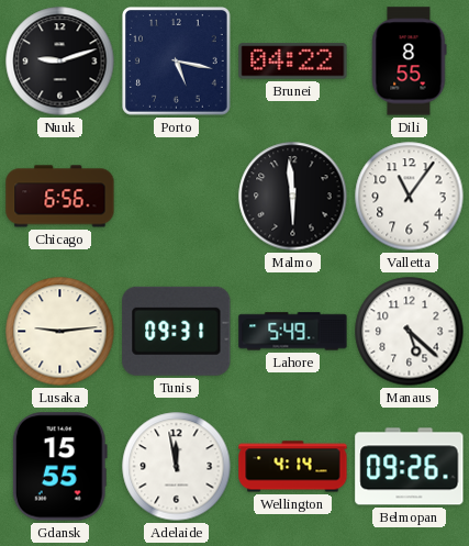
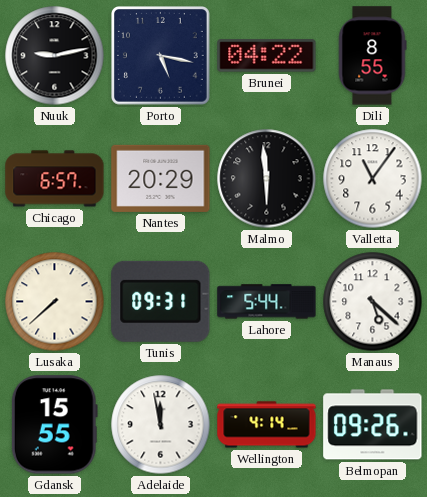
Nuuk: 9:12 -> 9:13
Chicago: 6:56 -> 6:57
Nantes: none -> 20:29
Lusaka: 9:14 -> 7:38
Lahore: 5:49 -> 5:44
